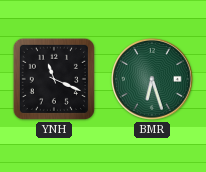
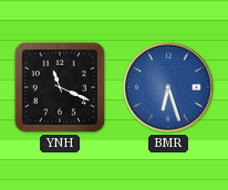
BMR dial: green -> blue
